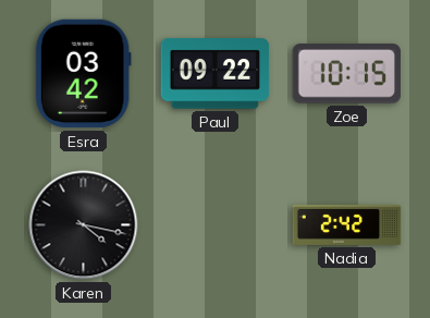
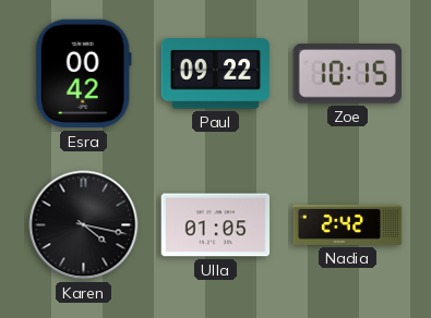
Esra: 03:42 -> 00:42
Ulla: none -> 01:05
